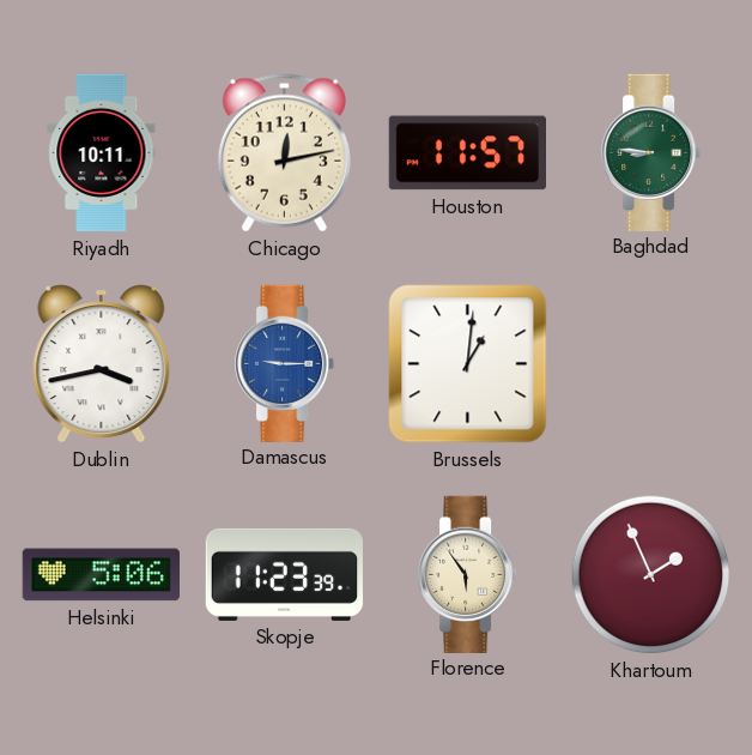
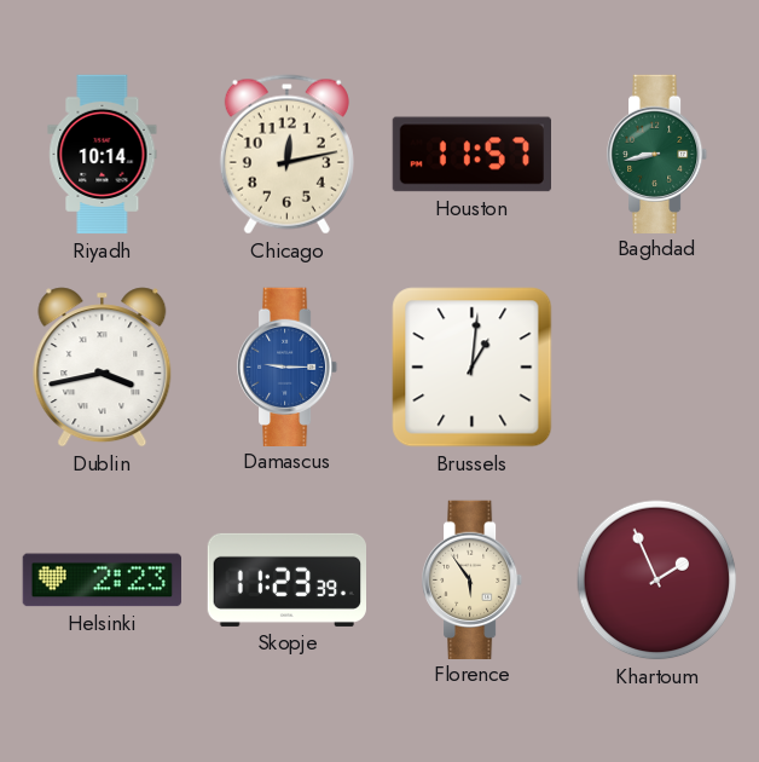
Riyadh: 10:11 -> 10:14
Baghdad: 8:46 -> 8:43
Helsinki: 5:06 -> 2:23
